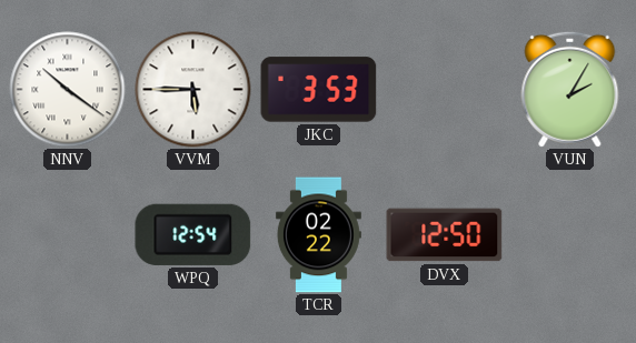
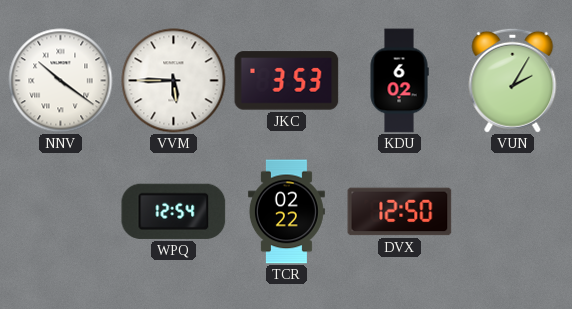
KDU: none -> 6:02
